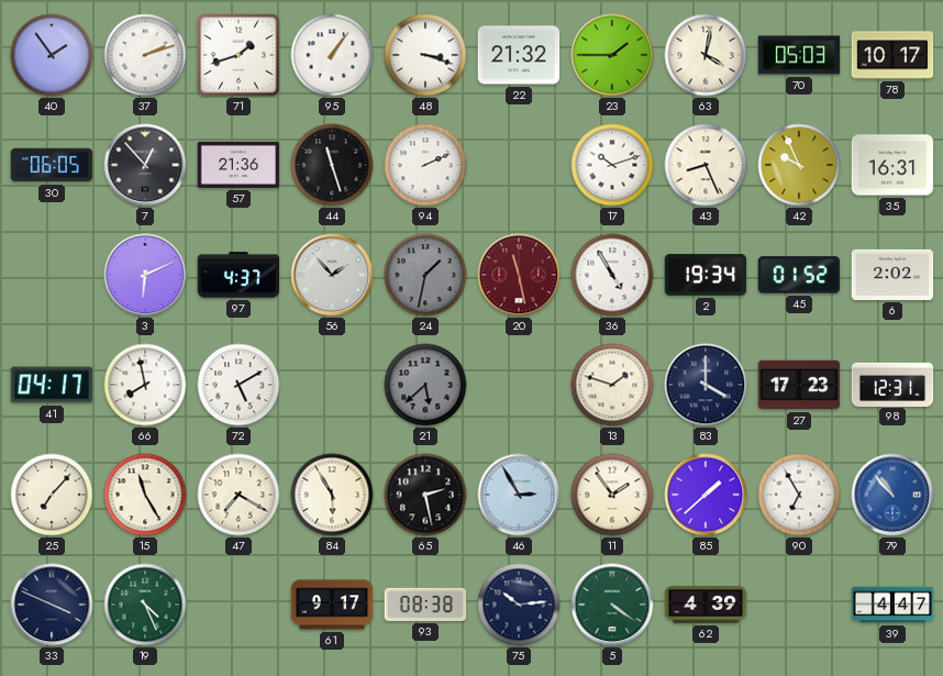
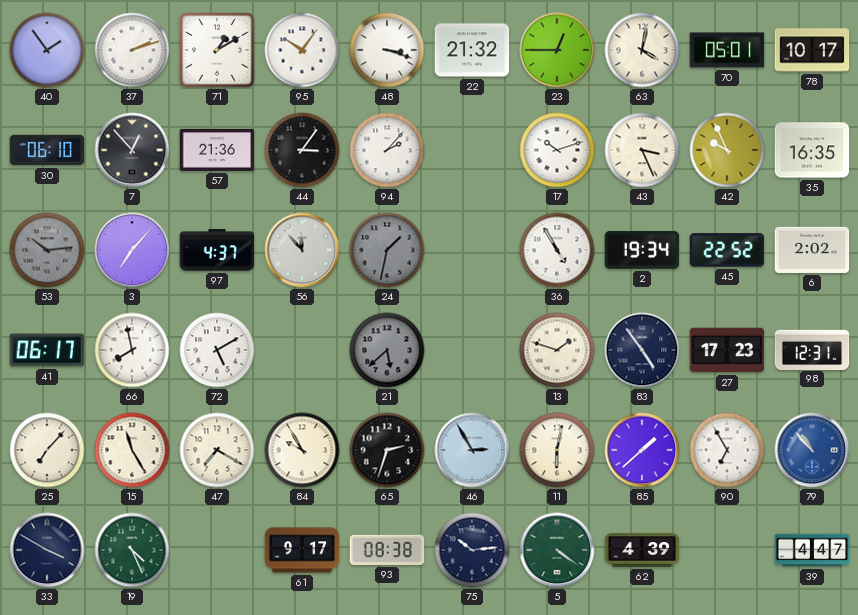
71: 1:42 -> 1:10
95: 1:06 -> 10:06
23: 1:45 -> 12:45
70: 05:03 -> 05:01
30: 06:05 -> 06:10
44: 11:27 -> 3:06
94: 2:11 -> 2:07
43: 8:26 -> 3:26
35: 16:31 -> 16:35
53: none -> 10:14
3: 6:11 -> 7:07
56: 1:53 -> 11:53
20: 11:28 -> none
45: 01:52 -> 22:52
41: 04:17 -> 06:17
83: 4:00 -> 4:54
84: 5:55 -> 9:55
65: 2:28 -> 2:33
11: 1:54 -> 6:02
33: 3:49 -> 3:50
